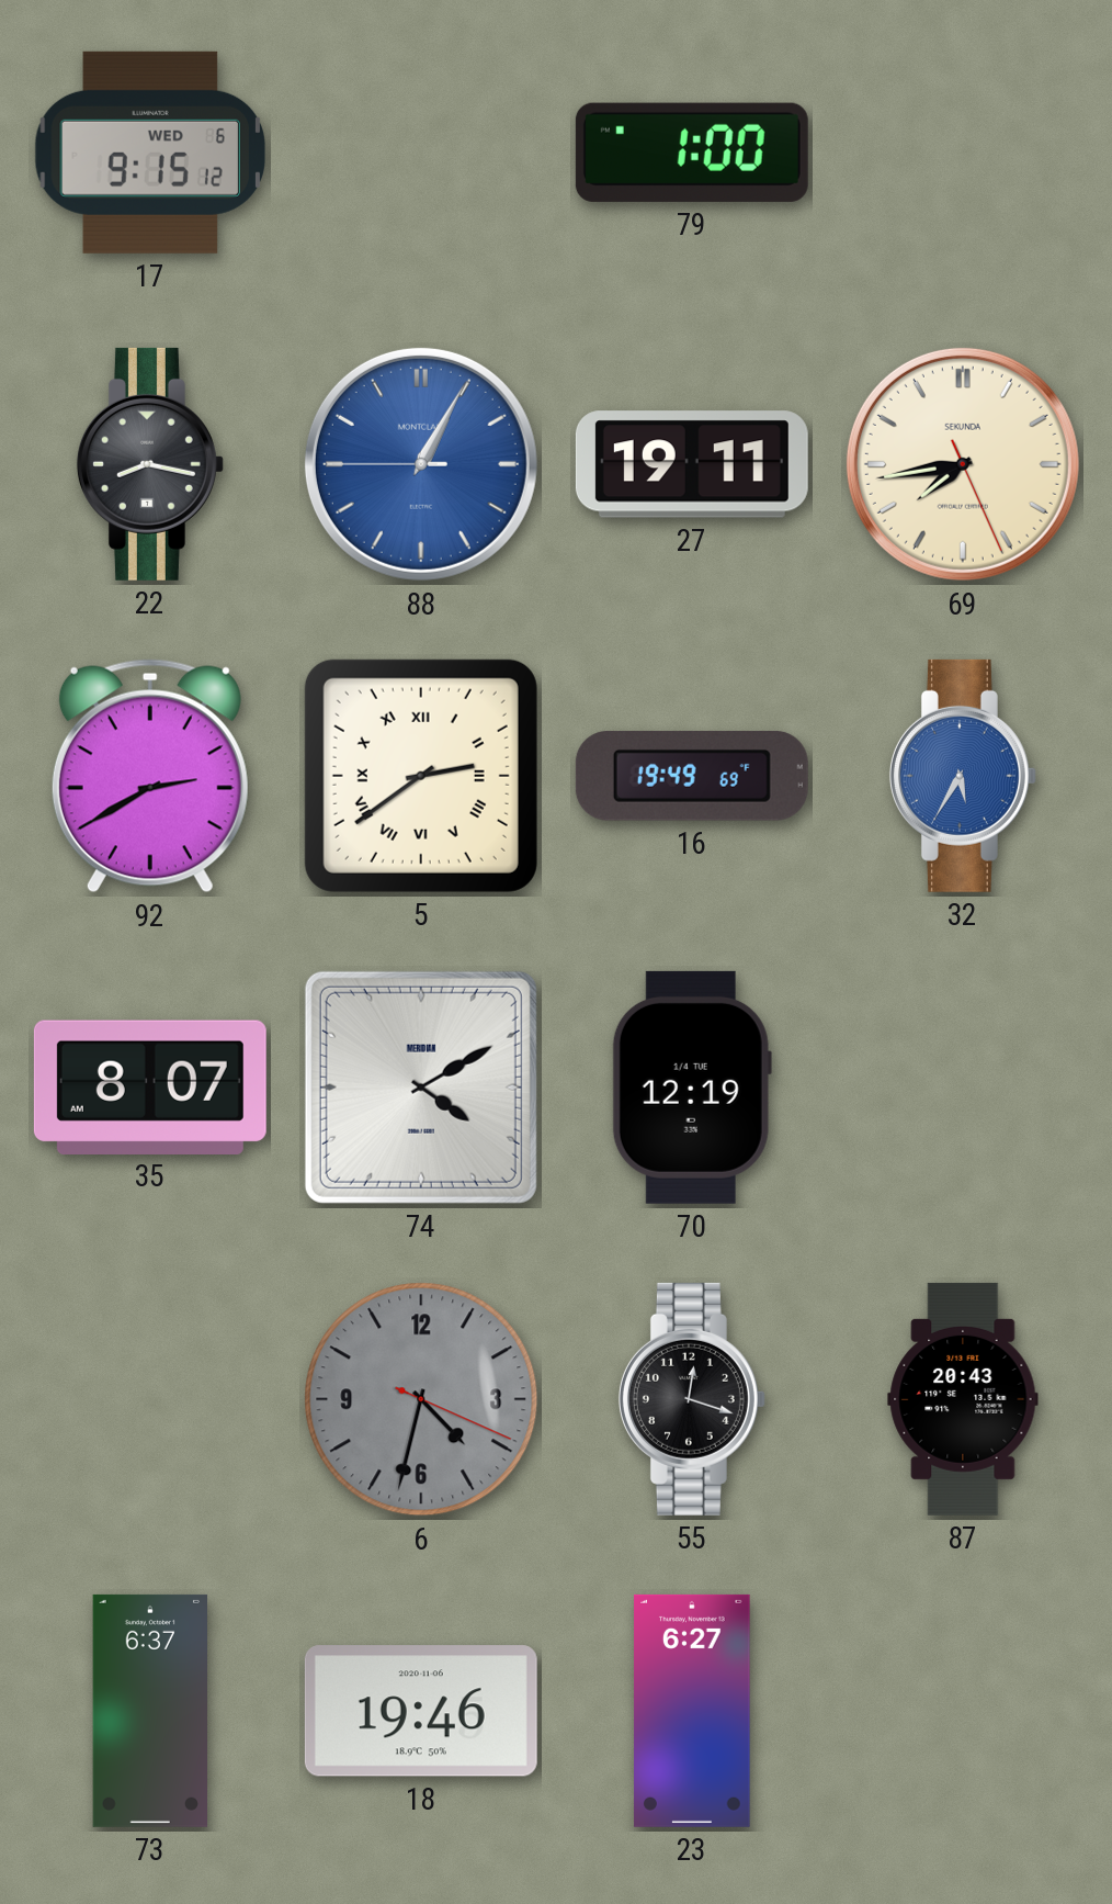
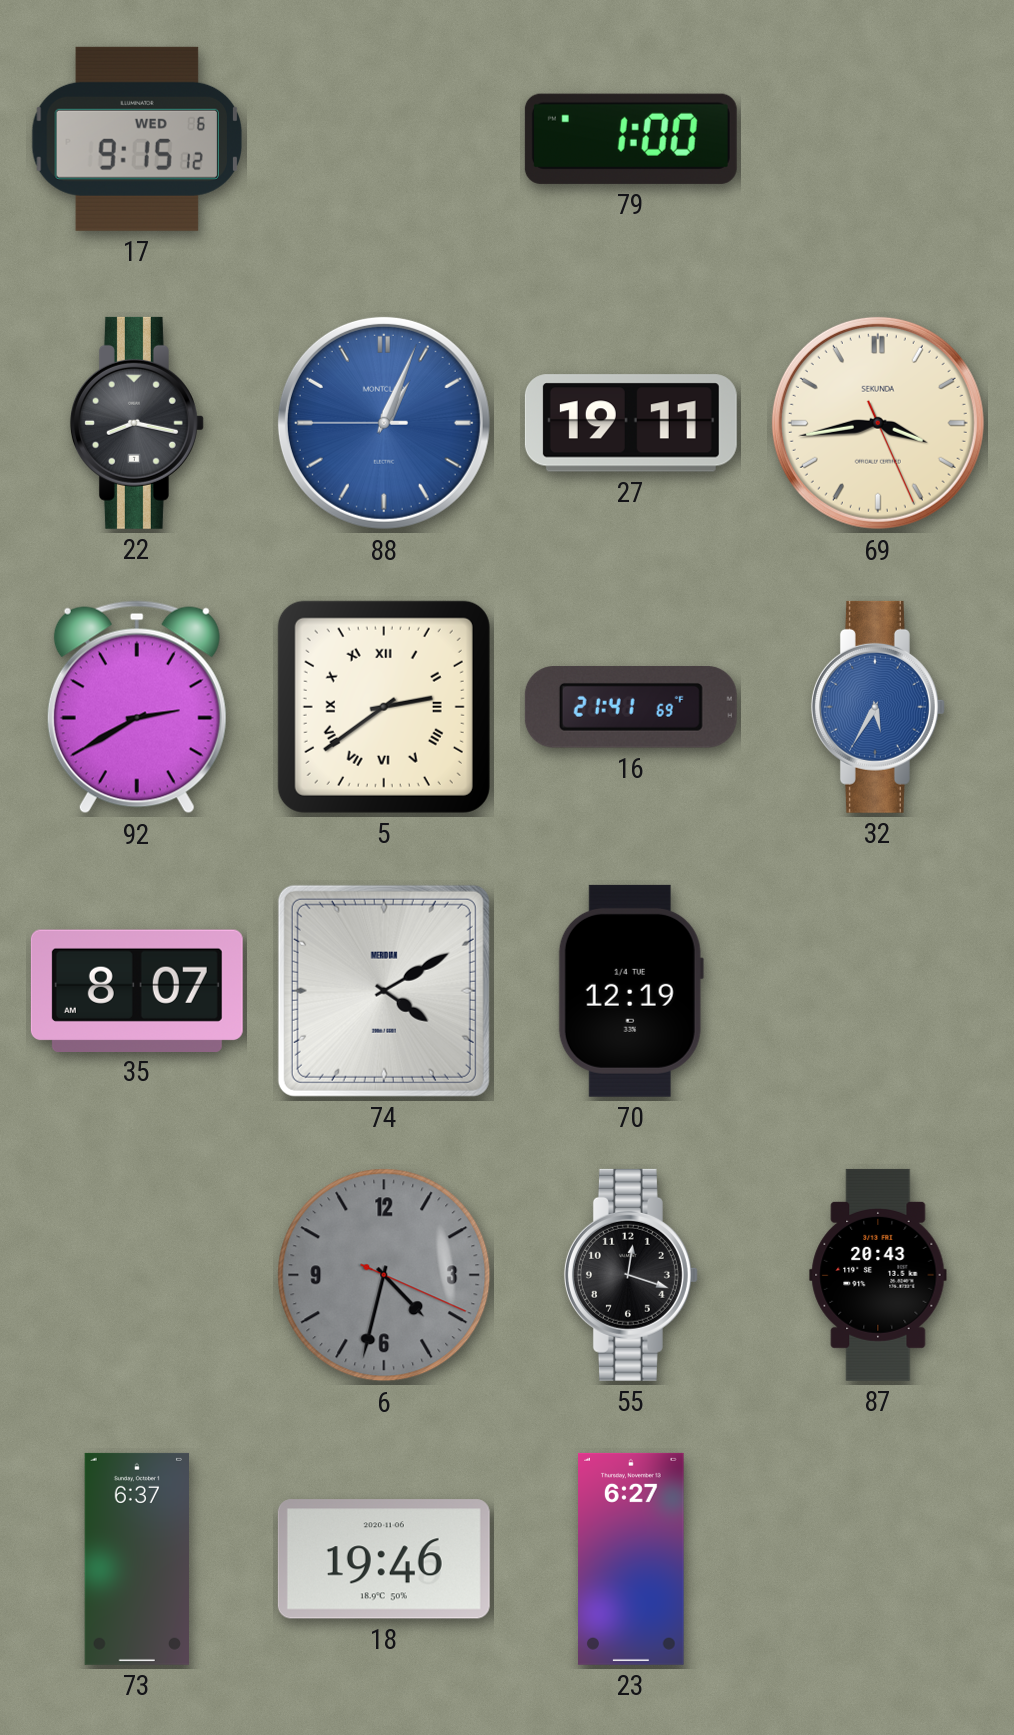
88: 1:04 -> 1:03
69: 7:43 -> 3:43
16: 19:49 -> 21:41
